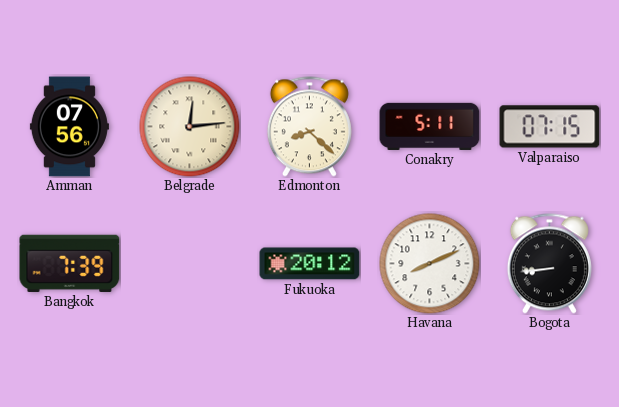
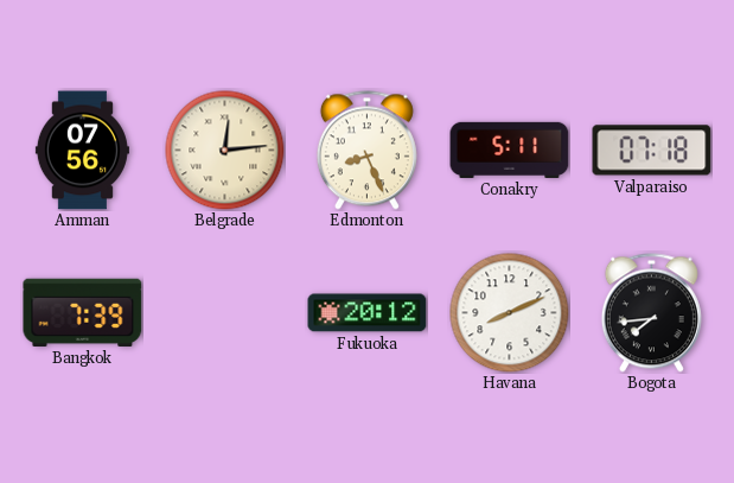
Edmonton: 8:22 -> 8:26
Valparaiso: 07:15 -> 07:18
Bogota: 8:44 -> 7:44
